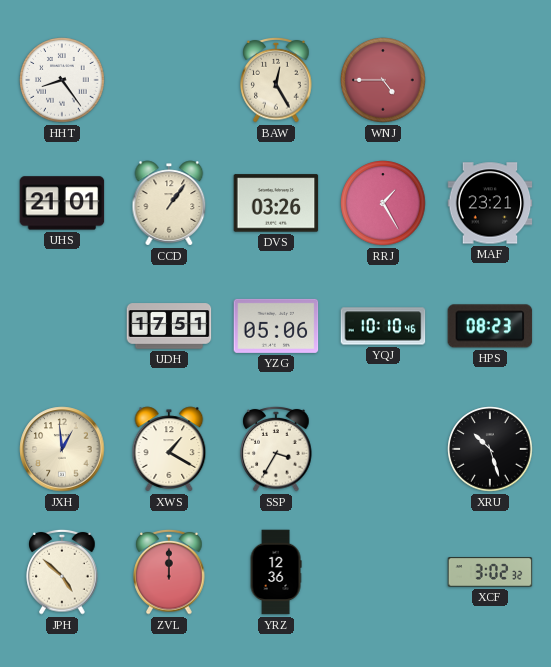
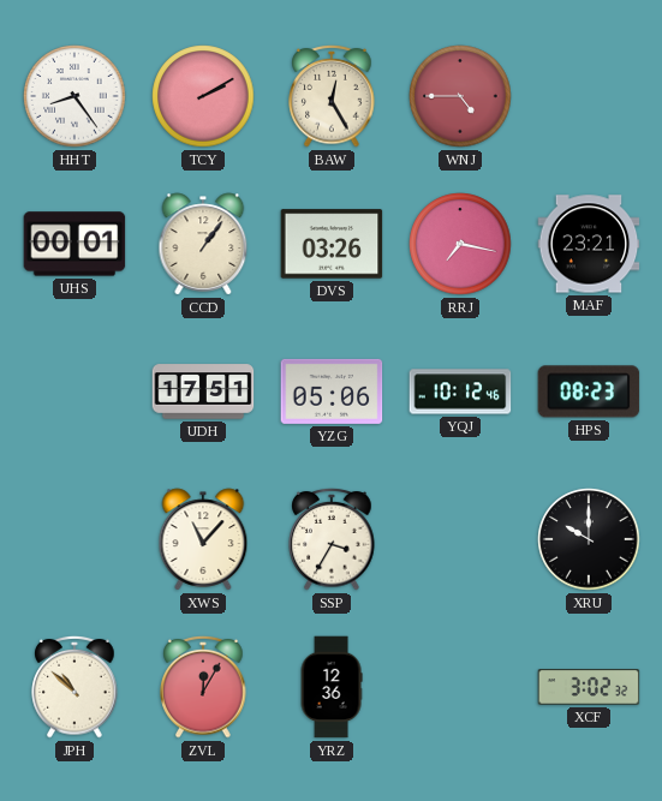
TCY: none -> 2:10
UHS: 21:01 -> 00:01
RRJ: 1:25 -> 7:17
YQJ: 10:10 -> 10:12
JXH: 12:59 -> none
XWS: 1:20 -> 11:07
XRU: 10:27 -> 10:00
JPH: 4:52 -> 10:52
ZVL: 12:00 -> 12:05
